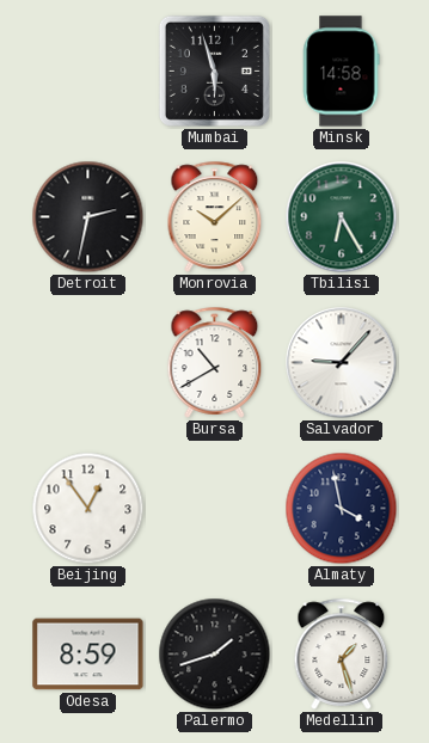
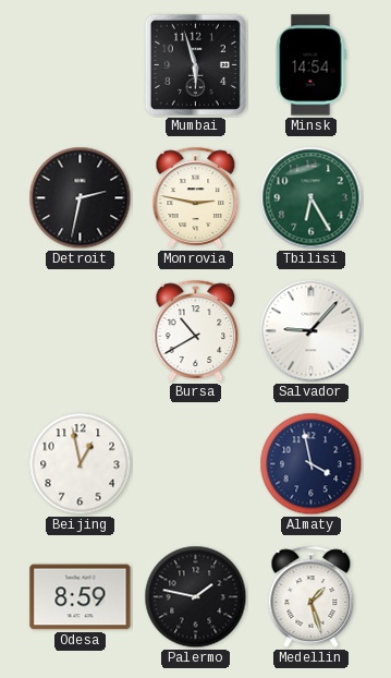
Minsk: 14:58 -> 14:54
Monrovia: 10:08 -> 2:47
Beijing: 12:54 -> 12:58
Palermo: 1:42 -> 1:47
